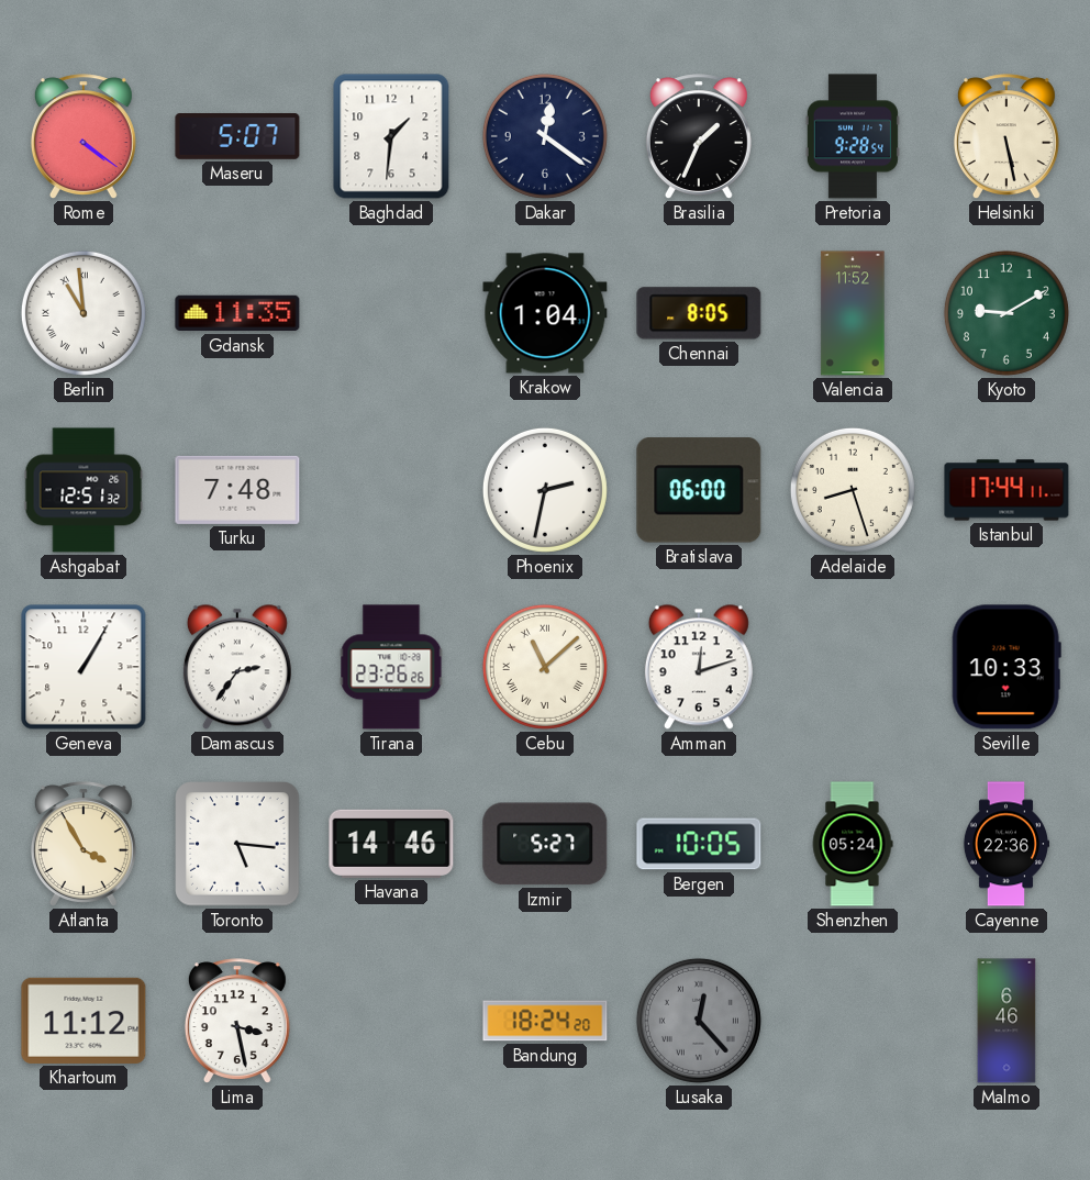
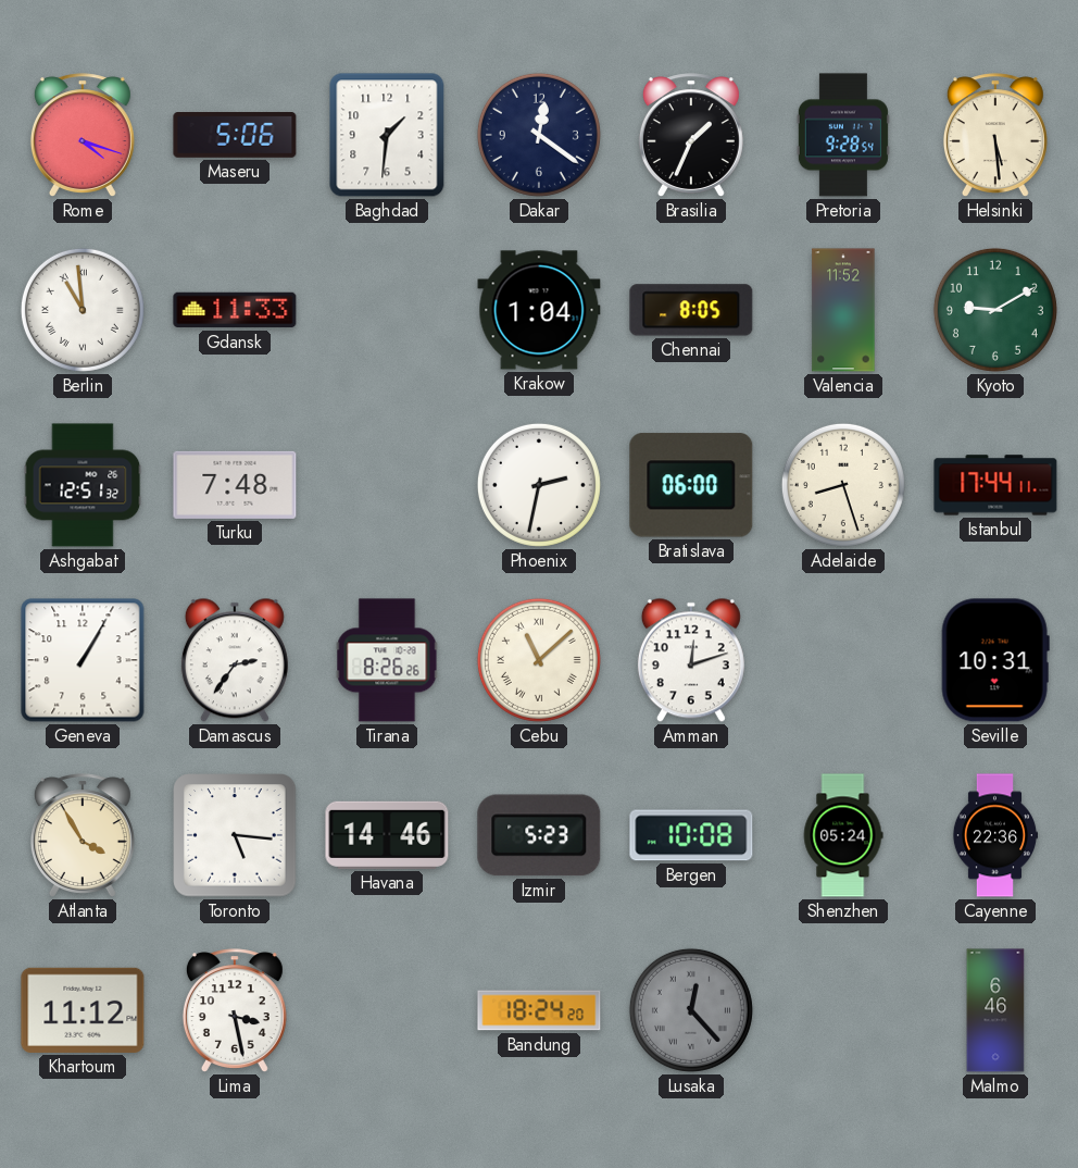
Rome: 4:21 -> 4:18
Maseru: 5:07 -> 5:06
Helsinki: 5:28 -> 5:29
Gdansk: 11:35 -> 11:33
Tirana: 23:26 -> 8:26
Seville: 10:33 -> 10:31
Izmir: 5:27 -> 5:23
Bergen: 10:05 -> 10:08
